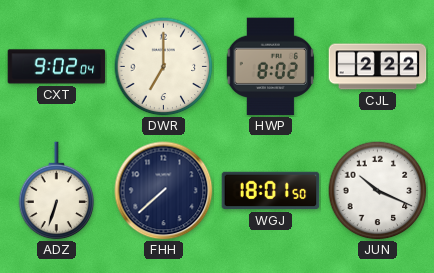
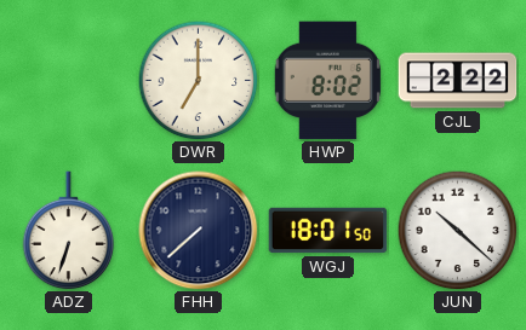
CXT: 9:02 -> none
JUN: 10:19 -> 10:22
